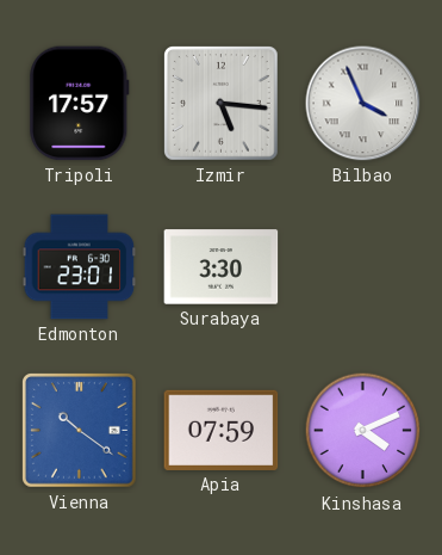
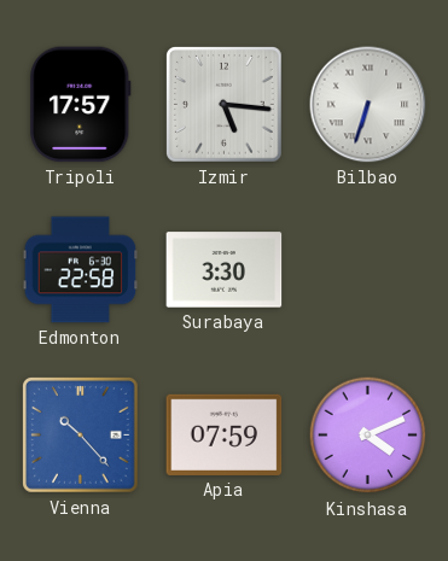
Bilbao: 3:56 -> 6:33
Edmonton: 23:01 -> 22:58
Vienna: 10:21 -> 10:23
